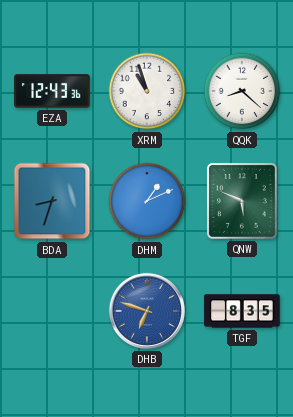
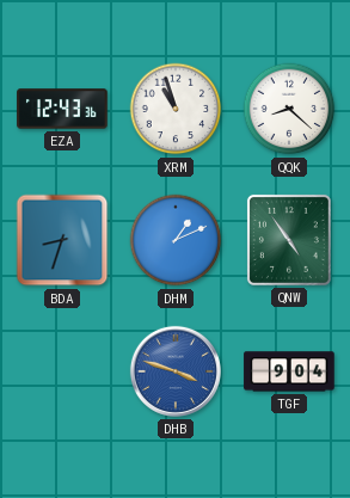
QNW: 5:49 -> 4:54
DHB: 6:48 -> 3:48
TGF: 8:35 -> 9:04
